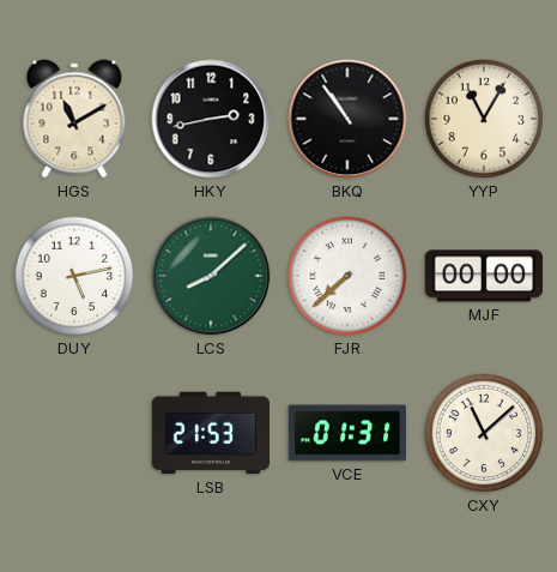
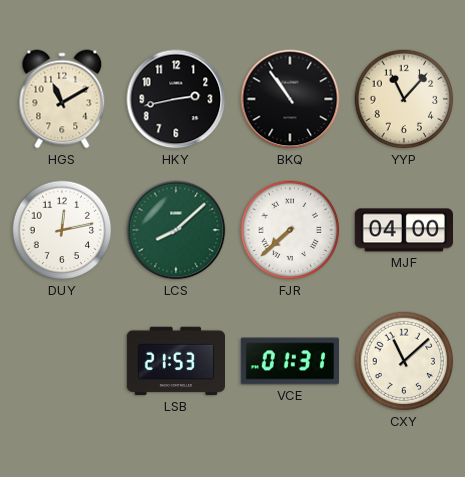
YYP: 11:05 -> 11:07
DUY: 5:13 -> 12:13
MJF: 00:00 -> 04:00
